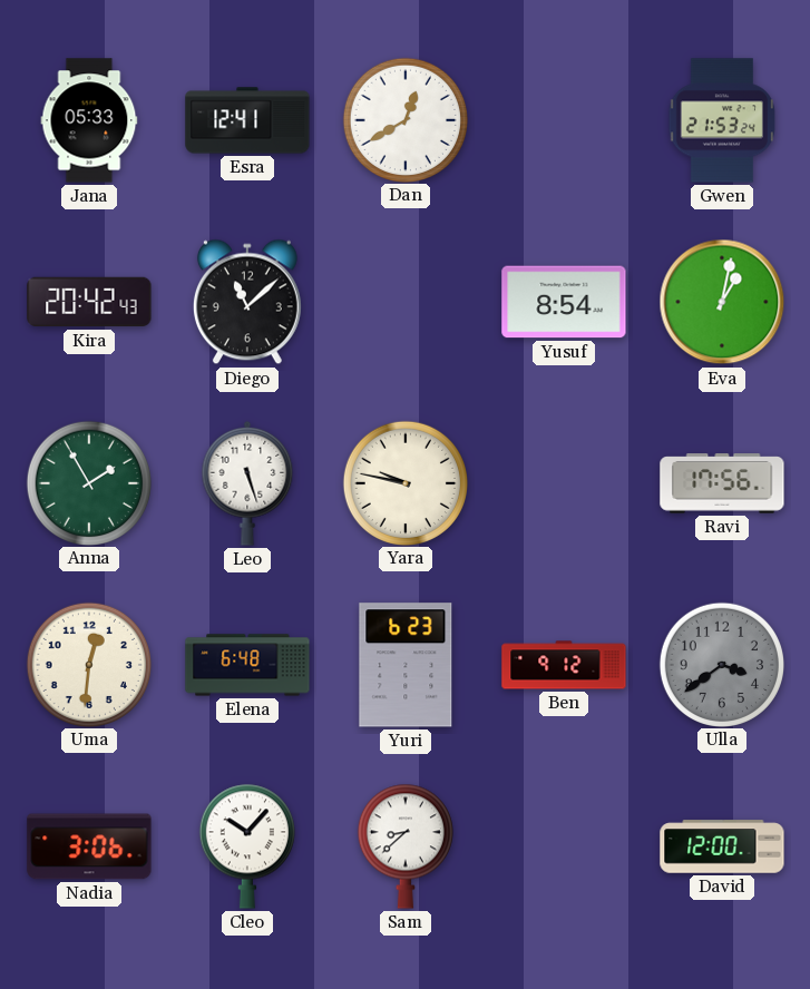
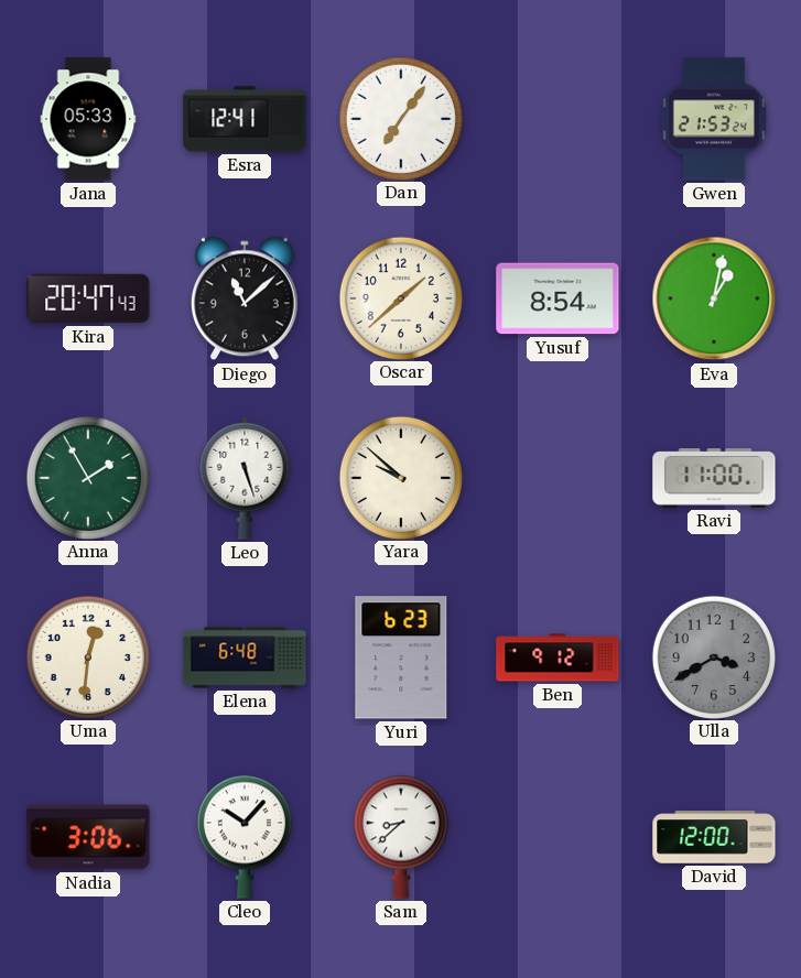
Dan: 12:40 -> 7:06
Kira: 20:42 -> 20:47
Oscar: none -> 1:38
Yara: 9:47 -> 9:52
Ravi: 17:56 -> 11:00
Ulla: 3:39 -> 3:40
